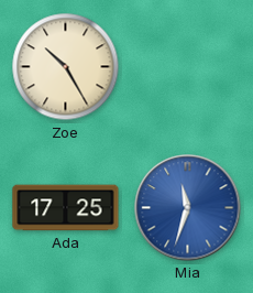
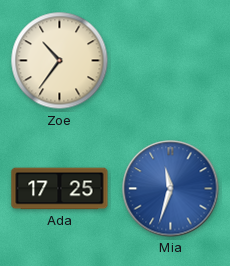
Zoe: 10:25 -> 10:36
